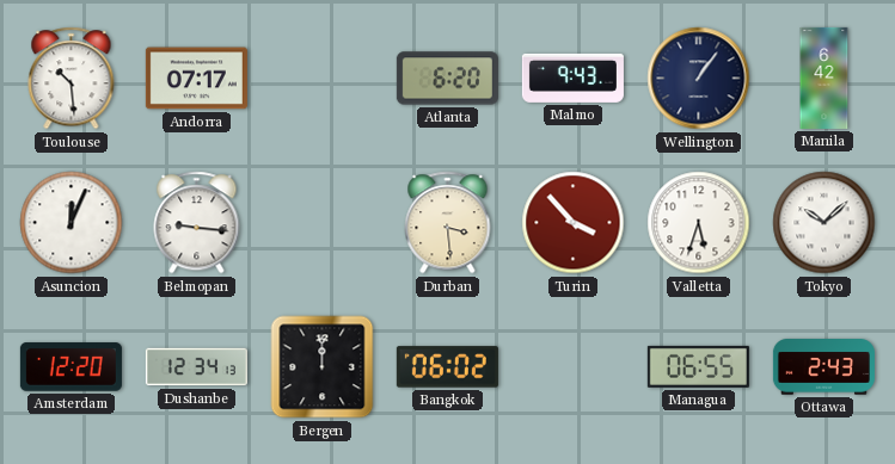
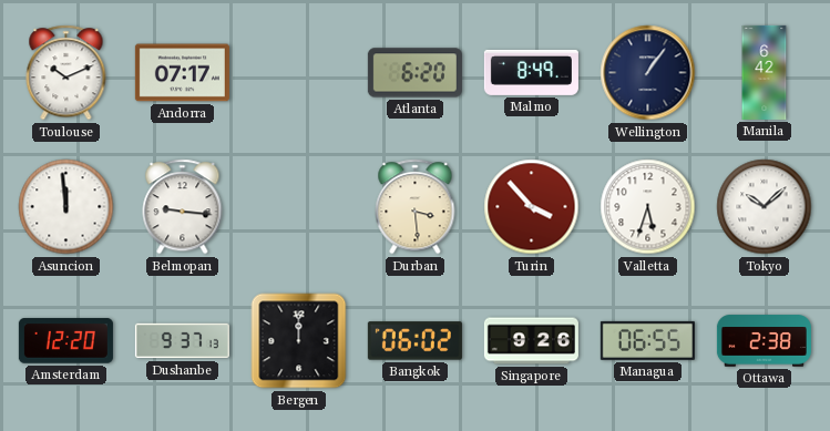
Toulouse: 10:29 -> 10:11
Malmo: 9:43 -> 8:49
Asuncion: 12:04 -> 11:59
Dushanbe: 12:34 -> 9:37
Singapore: none -> 9:26
Ottawa: 2:43 -> 2:38
